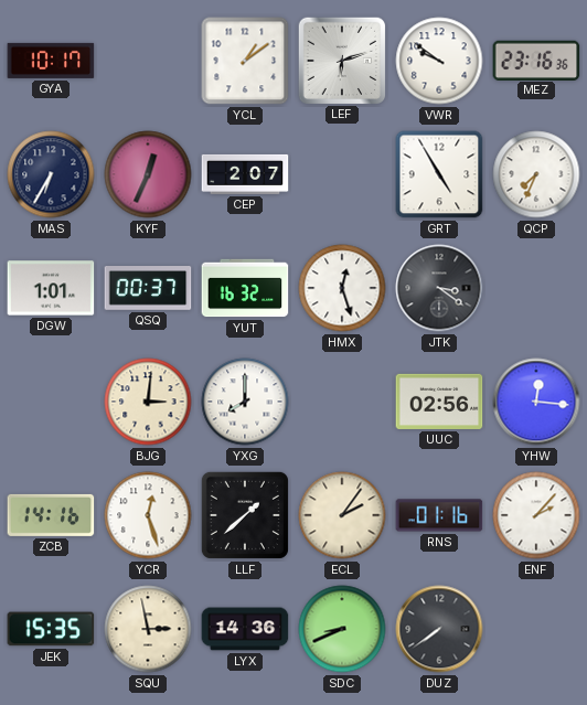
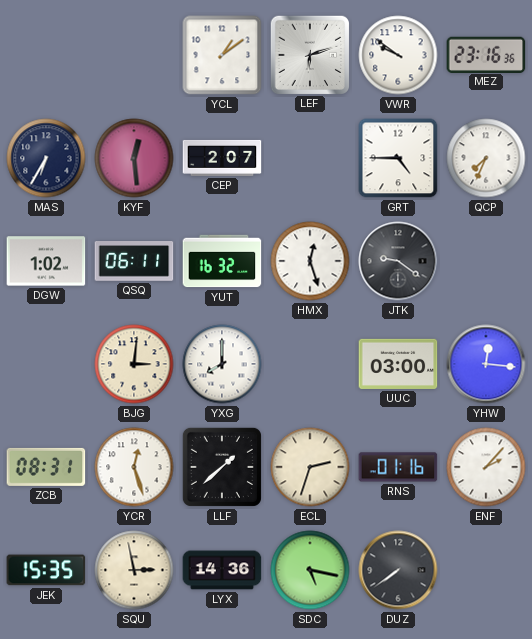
GYA: 10:17 -> none
KYF: 12:34 -> 12:29
GRT: 4:55 -> 4:45
DGW: 1:01 -> 1:02
QSQ: 00:37 -> 06:11
JTK: 3:21 -> 9:21
UUC: 02:56 -> 03:00
ZCB: 14:16 -> 08:31
ECL: 2:06 -> 2:33
SDC: 8:41 -> 5:17
